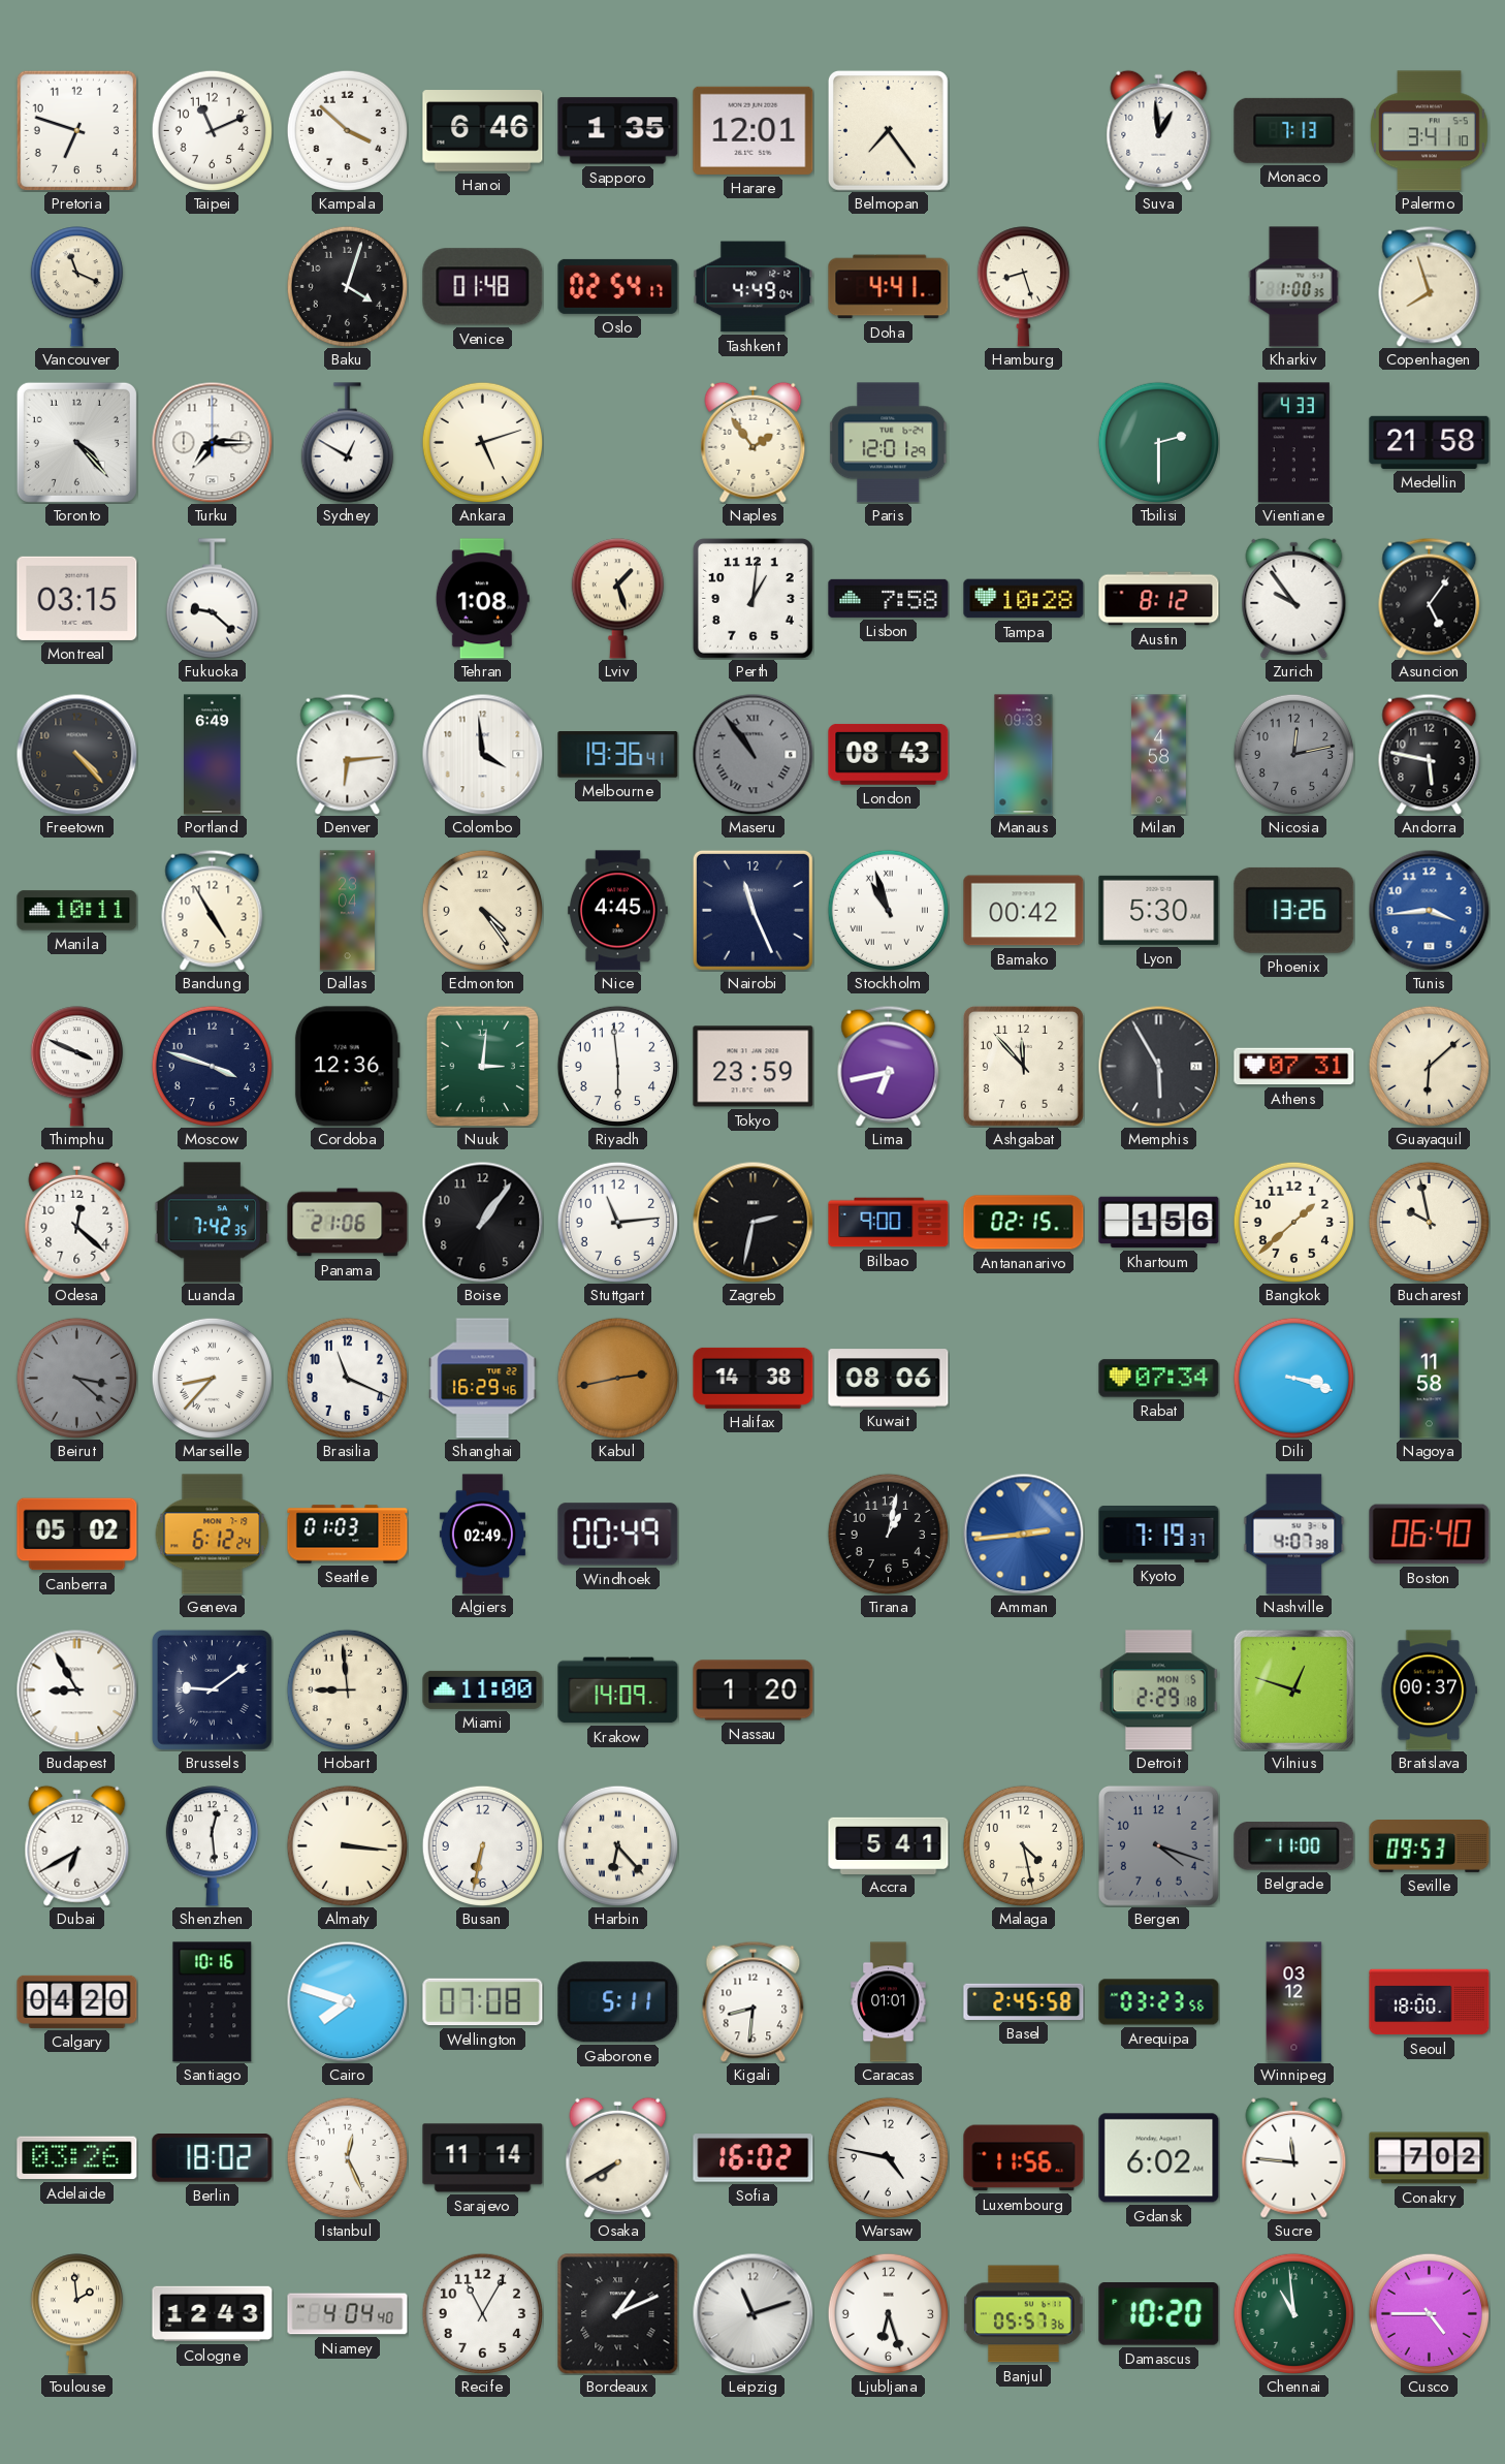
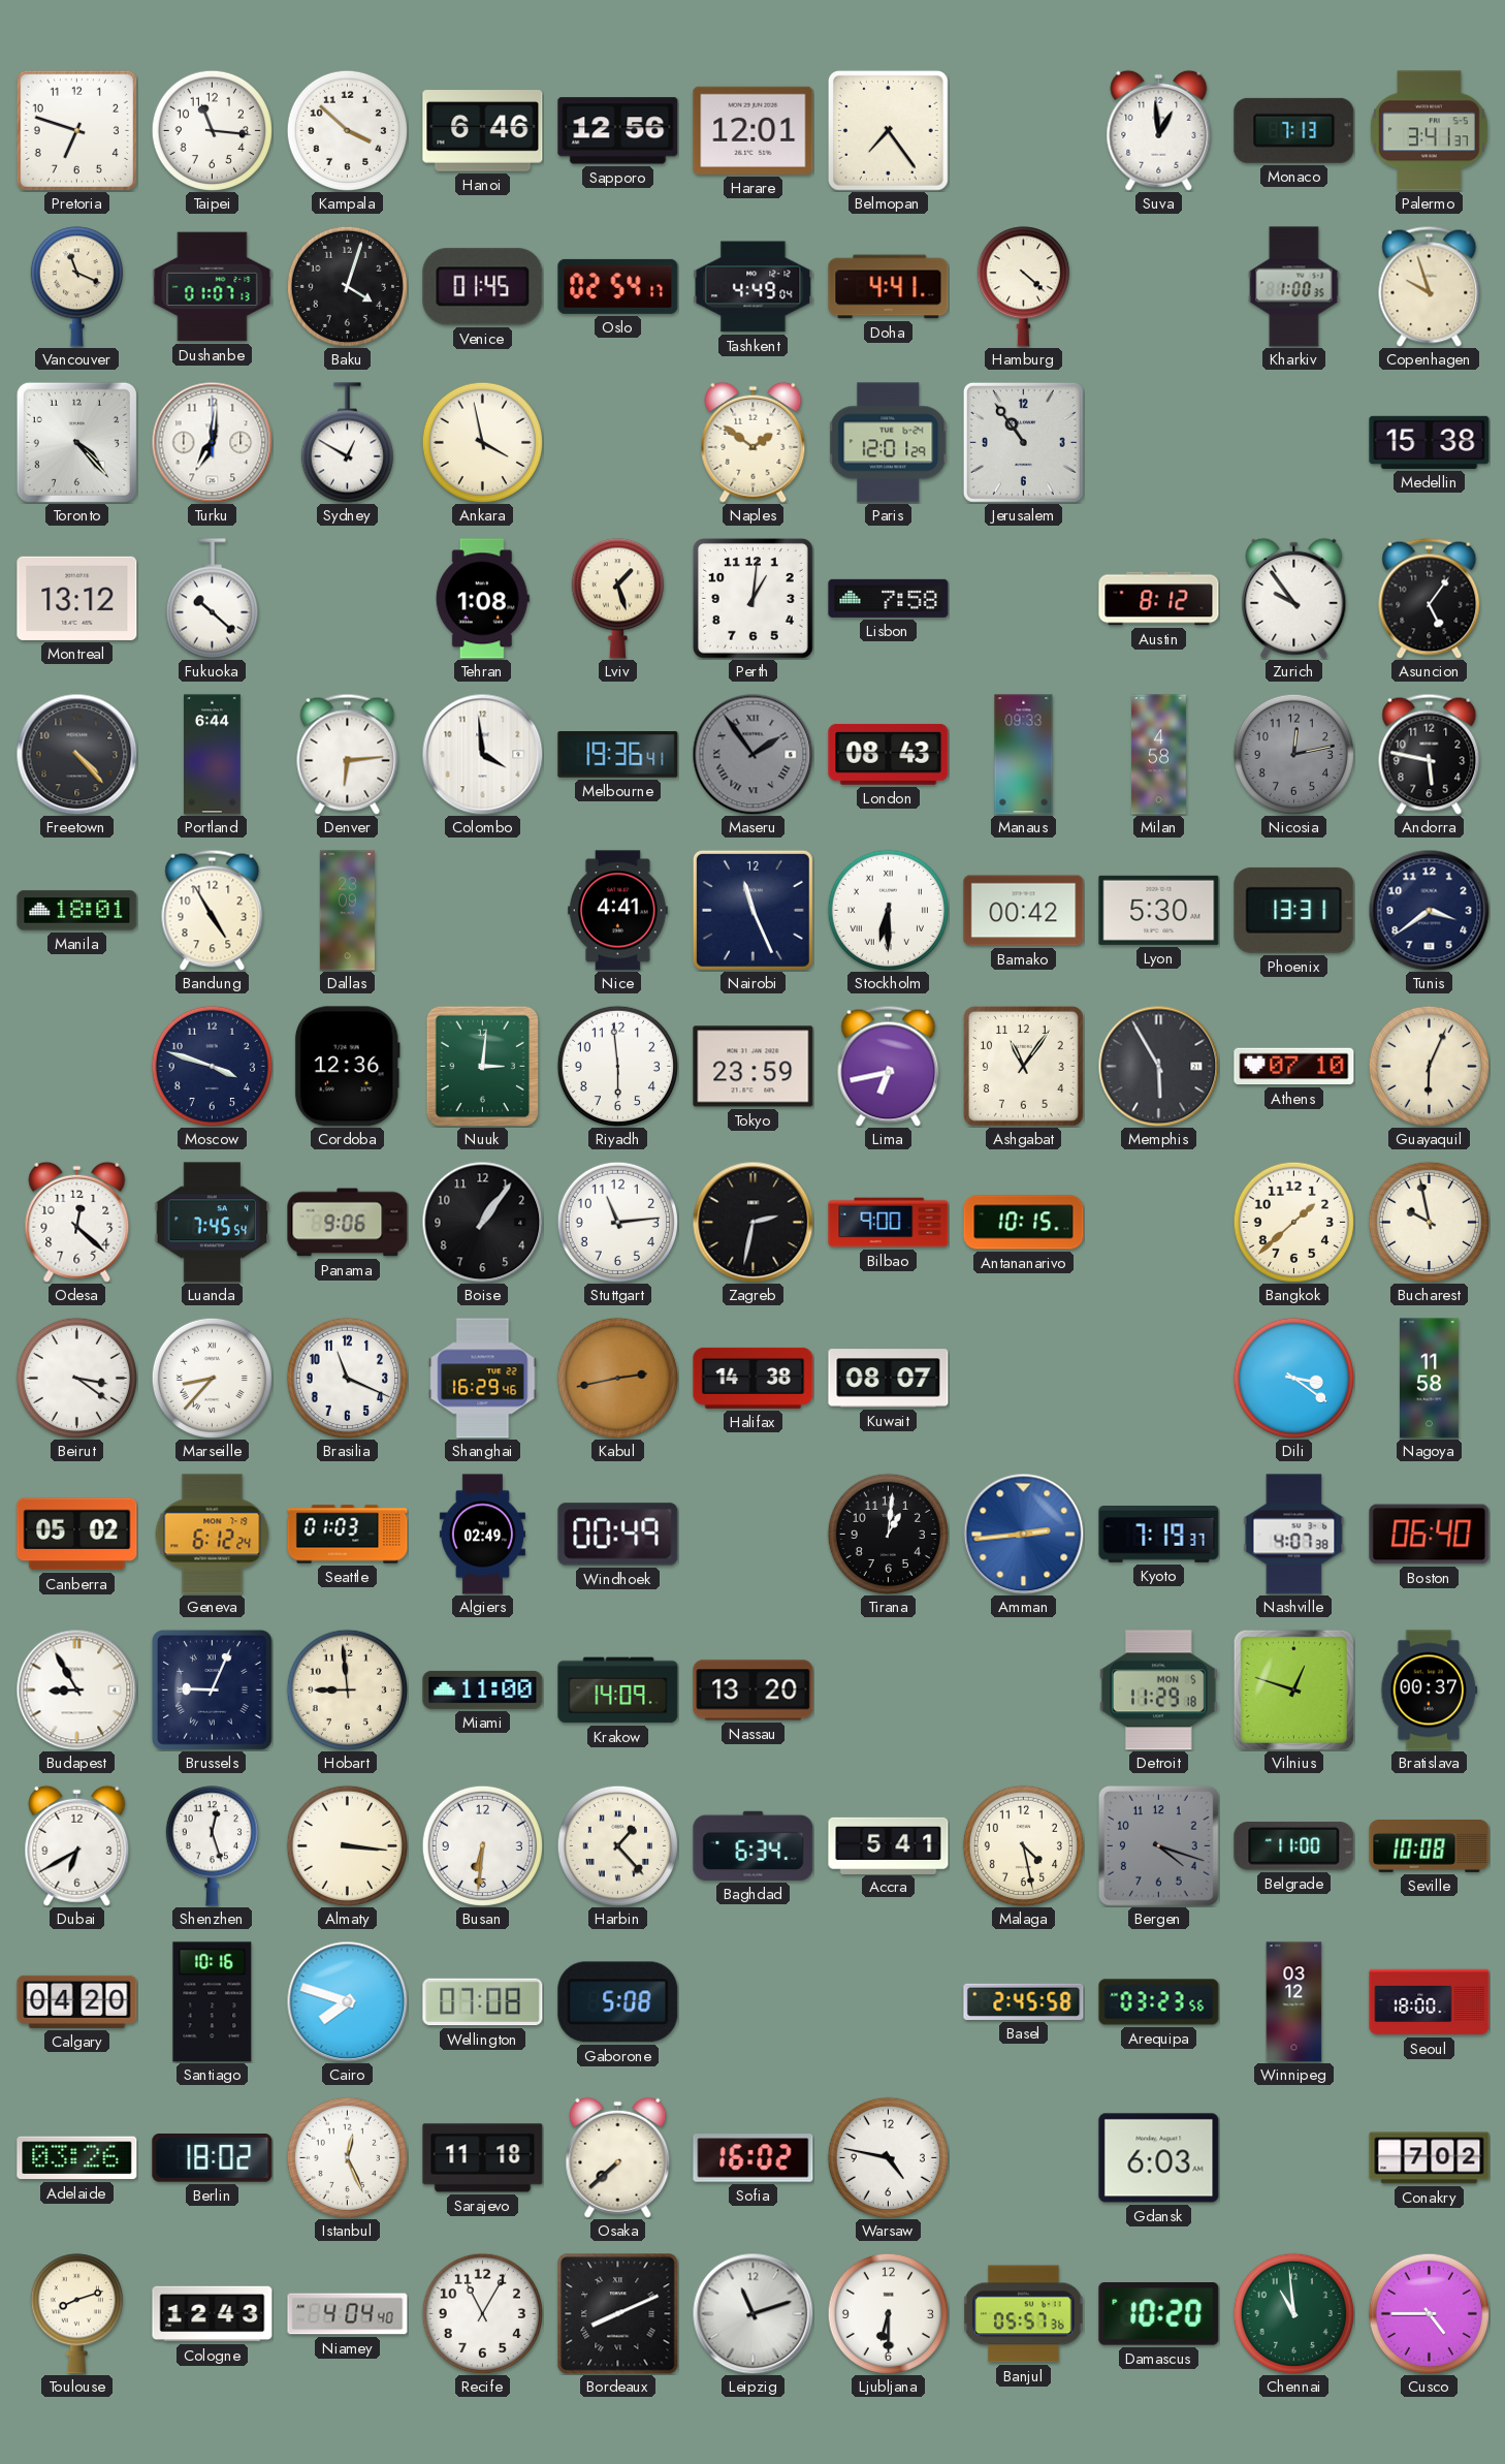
Taipei: 11:11 -> 11:16
Sapporo: 1:35 -> 12:56
Palermo: 3:41:10 -> 3:41:37
Dushanbe: none -> 01:07
Venice: 01:48 -> 01:45
Hamburg: 8:27 -> 4:22
Copenhagen: 7:57 -> 9:57
Turku: 7:15 -> 7:01
Ankara: 5:12 -> 3:58
Naples: 1:54 -> 1:51
Jerusalem: none -> 10:54
Tbilisi: 2:30 -> none
Vientiane: 4:33 -> none
Medellin: 21:58 -> 15:38
Montreal: 03:15 -> 13:12
Fukuoka: 9:22 -> 10:22
Tampa: 10:28 -> none
Portland: 6:49 -> 6:44
Maseru: 10:54 -> 1:54
Manila: 10:11 -> 18:01
Dallas: 23:04 -> 23:09
Edmonton: 4:24 -> none
Nice: 4:45 -> 4:41
Stockholm: 10:57 -> 6:30
Phoenix: 13:26 -> 13:31
Tunis: 3:44 -> 3:39
Tunis dial: blue -> navy
Thimphu: 3:49 -> none
Ashgabat: 11:53 -> 11:06
Athens: 07:31 -> 07:10
Guayaquil: 6:08 -> 6:04
Luanda: 7:42 -> 7:45
Panama: 21:06 -> 9:06
Antananarivo: 02:15 -> 10:15
Khartoum: 1:56 -> none
Beirut: 3:22 -> 3:21
Beirut dial: grey -> white
Kuwait: 08:06 -> 08:07
Rabat: 07:34 -> none
Dili: 3:18 -> 3:21
Tirana: 1:02 -> 1:01
Brussels: 9:09 -> 9:04
Nassau: 1:20 -> 13:20
Detroit: 2:29 -> 11:29
Shenzhen: 12:29 -> 12:27
Busan: 6:32 -> 6:31
Harbin: 6:23 -> 1:23
Baghdad: none -> 6:34
Seville: 09:53 -> 10:08
Gaborone: 5:11 -> 5:08
Kigali: 8:31 -> none
Caracas: 01:01 -> none
Sarajevo: 11:14 -> 11:18
Osaka: 7:40 -> 7:38
Luxembourg: 11:56 -> none
Gdansk: 6:02 -> 6:03
Sucre: 11:46 -> none
Toulouse: 1:59 -> 8:12
Bordeaux: 1:11 -> 8:11
Ljubljana: 6:27 -> 6:30
